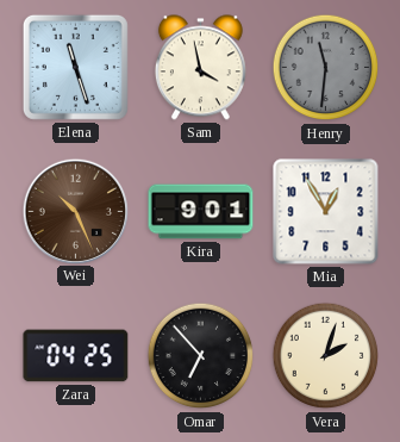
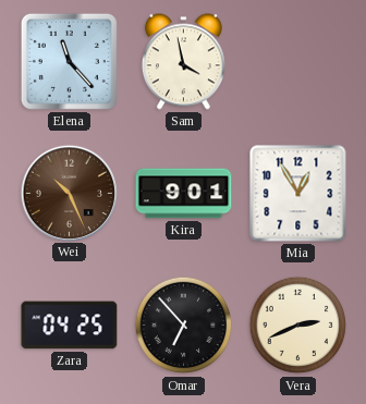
Elena: 11:27 -> 11:23
Henry: 11:31 -> none
Vera: 2:03 -> 2:41
